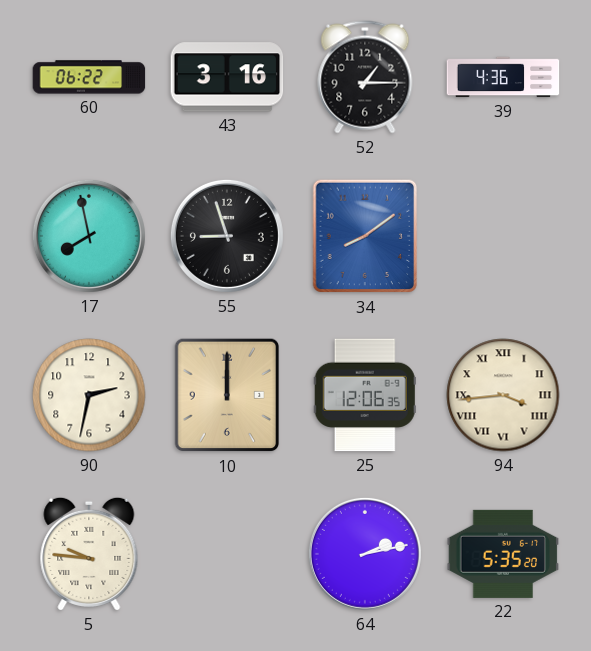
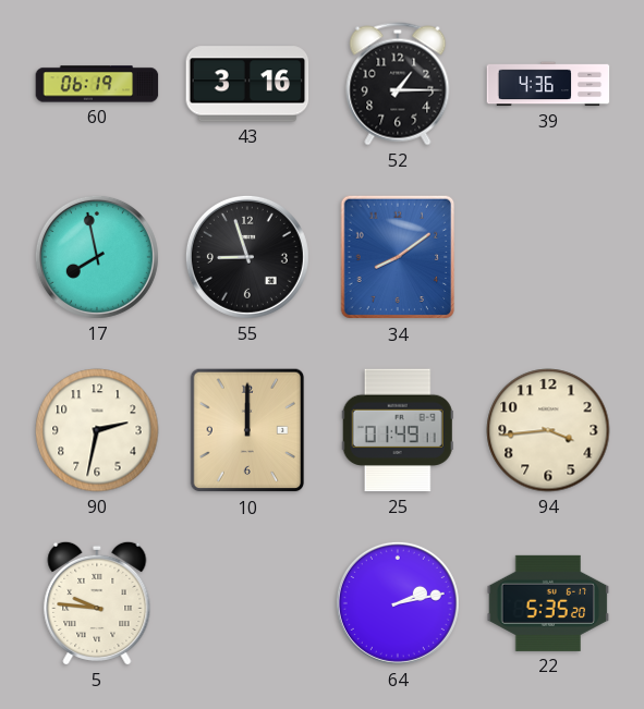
60: 06:22 -> 06:19
25: 12:06 -> 01:49
94 numerals: Roman -> Arabic
